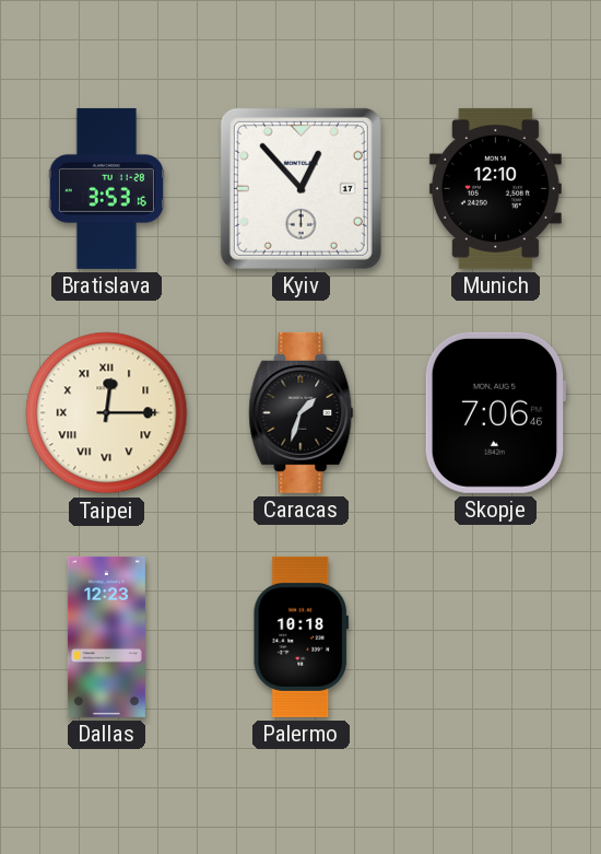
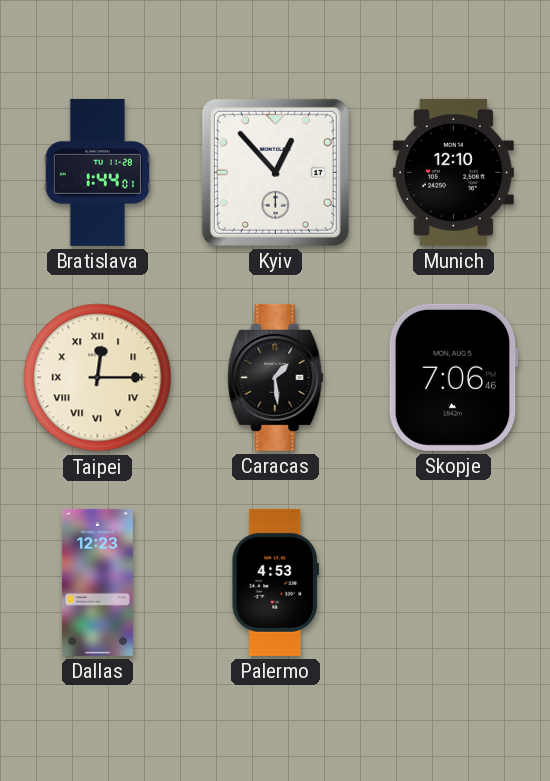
Bratislava: 3:53 -> 1:44
Caracas: 1:33 -> 1:29
Palermo: 10:18 -> 4:53
